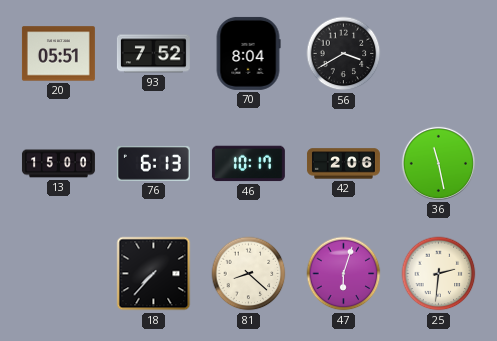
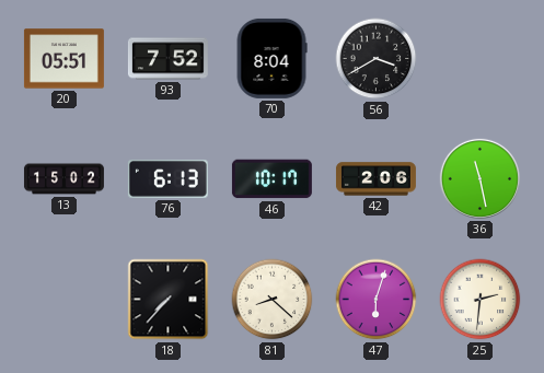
13: 15:00 -> 15:02
